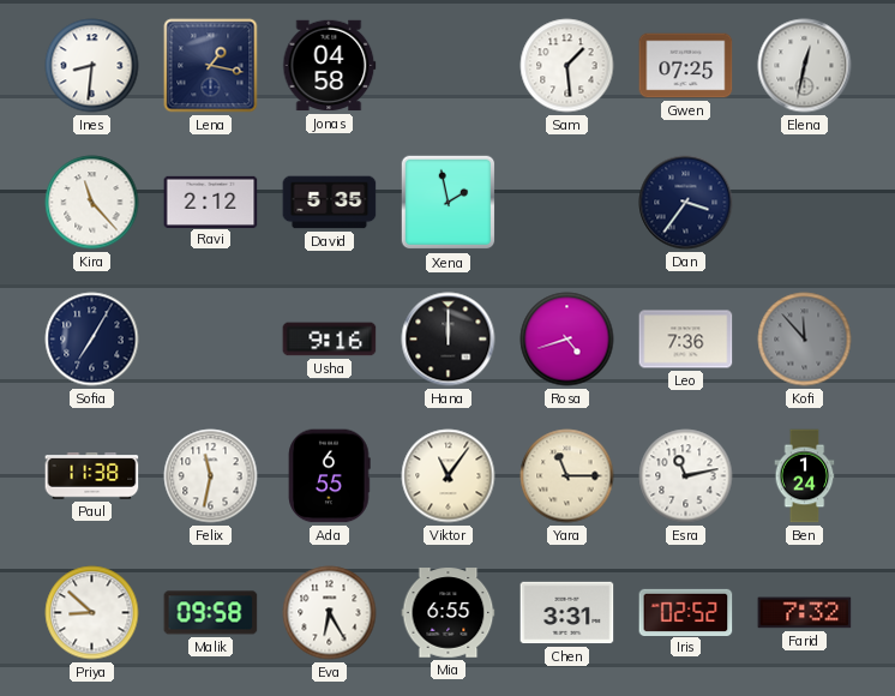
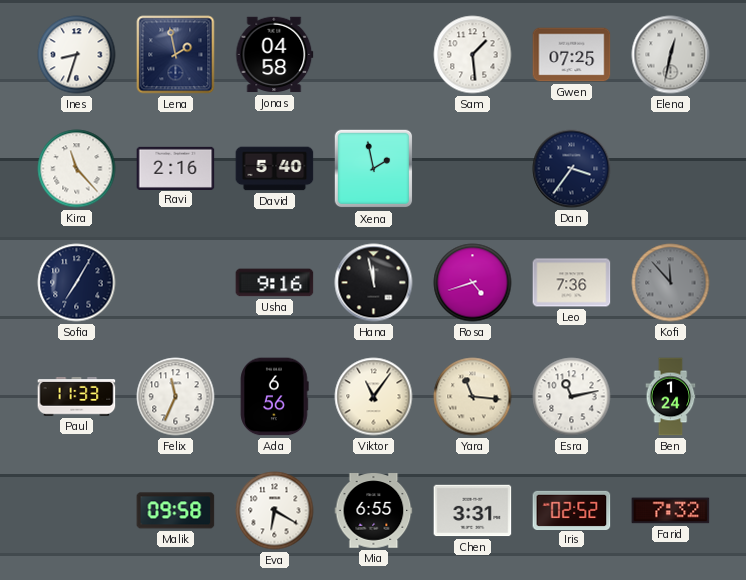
Ines: 8:31 -> 8:33
Lena: 1:17 -> 1:58
Ravi: 2:12 -> 2:16
David: 5:35 -> 5:40
Hana: 12:00 -> 11:58
Paul: 11:38 -> 11:33
Felix: 11:32 -> 11:34
Ada: 6:55 -> 6:56
Yara: 11:15 -> 11:16
Priya: 8:52 -> none
Eva: 6:25 -> 6:20
